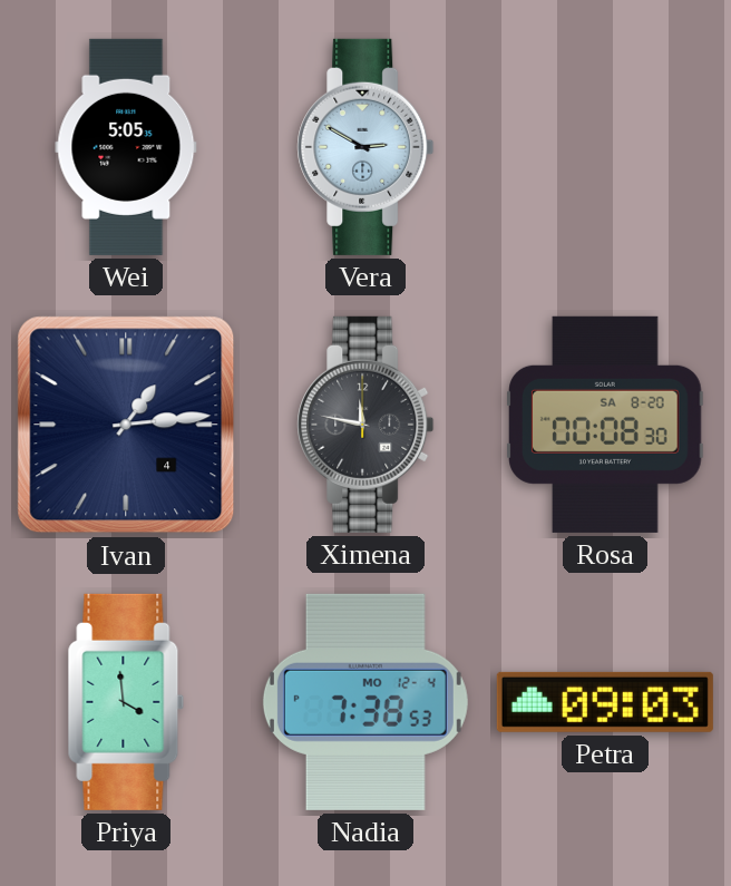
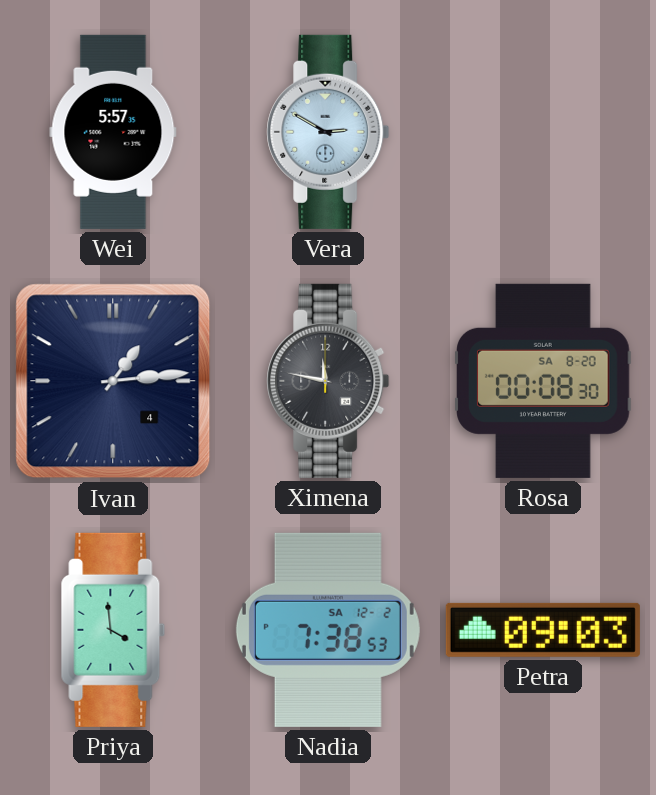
Wei: 5:05 -> 5:57
Nadia date: MO 12-4 -> SA 12-2
